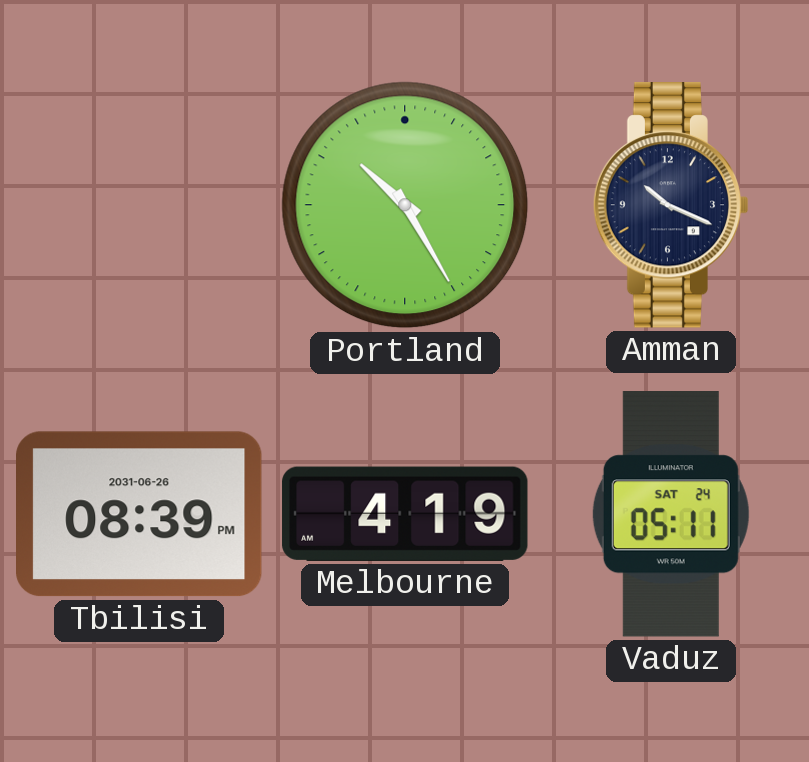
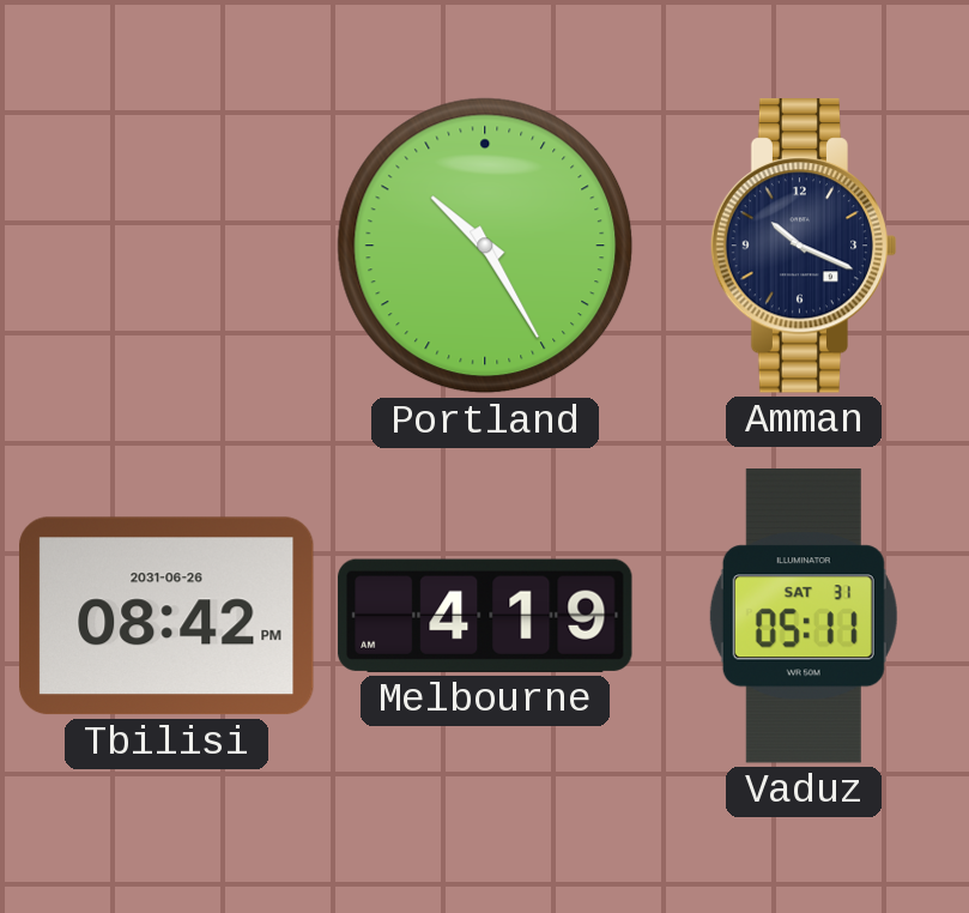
Tbilisi: 08:39 -> 08:42
Vaduz date: SAT 24 -> SAT 31
